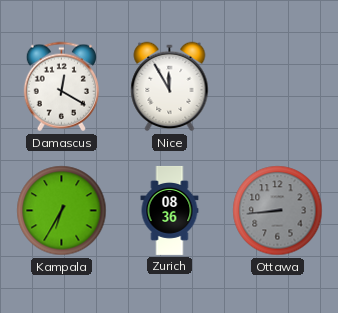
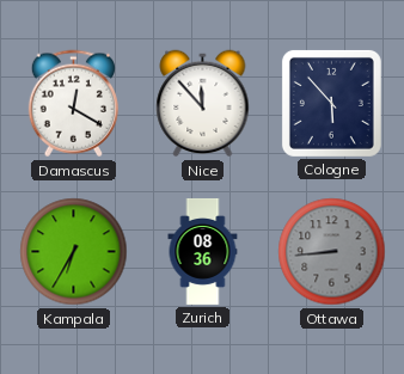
Nice: 11:55 -> 11:53
Cologne: none -> 5:53
